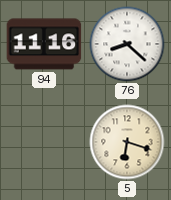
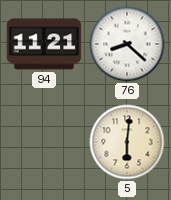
94: 11:16 -> 11:21
5: 6:18 -> 6:01
